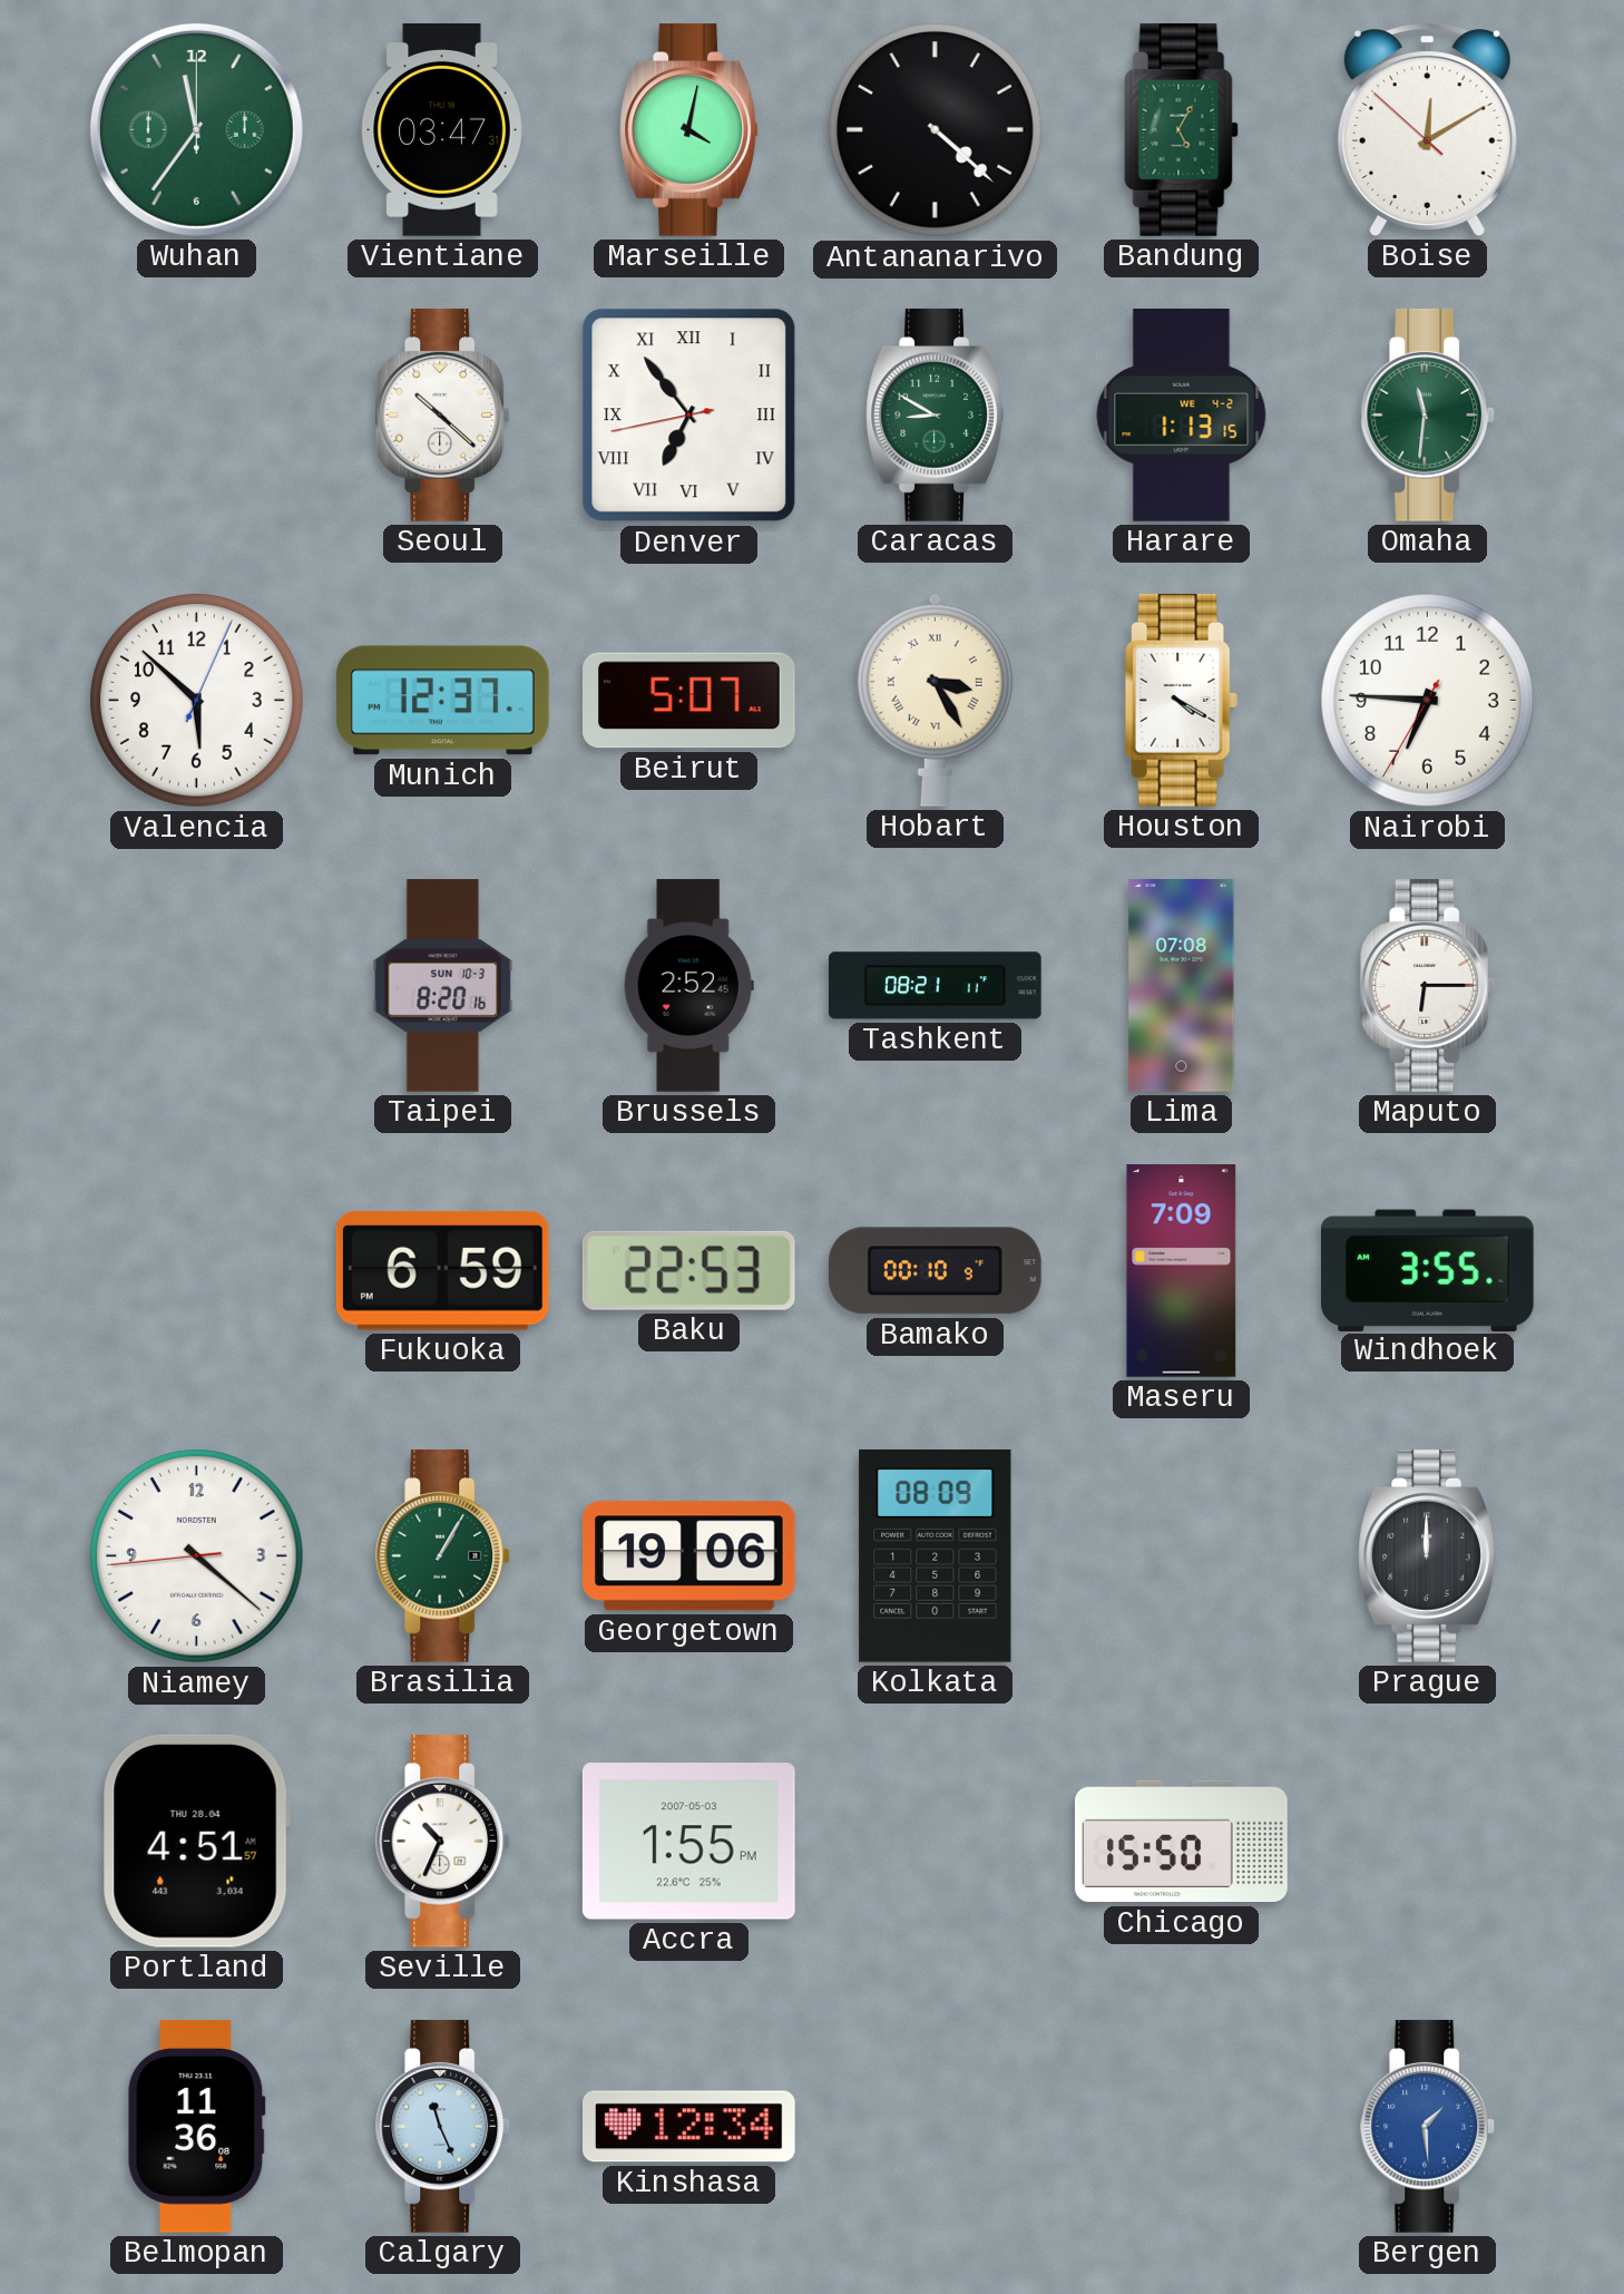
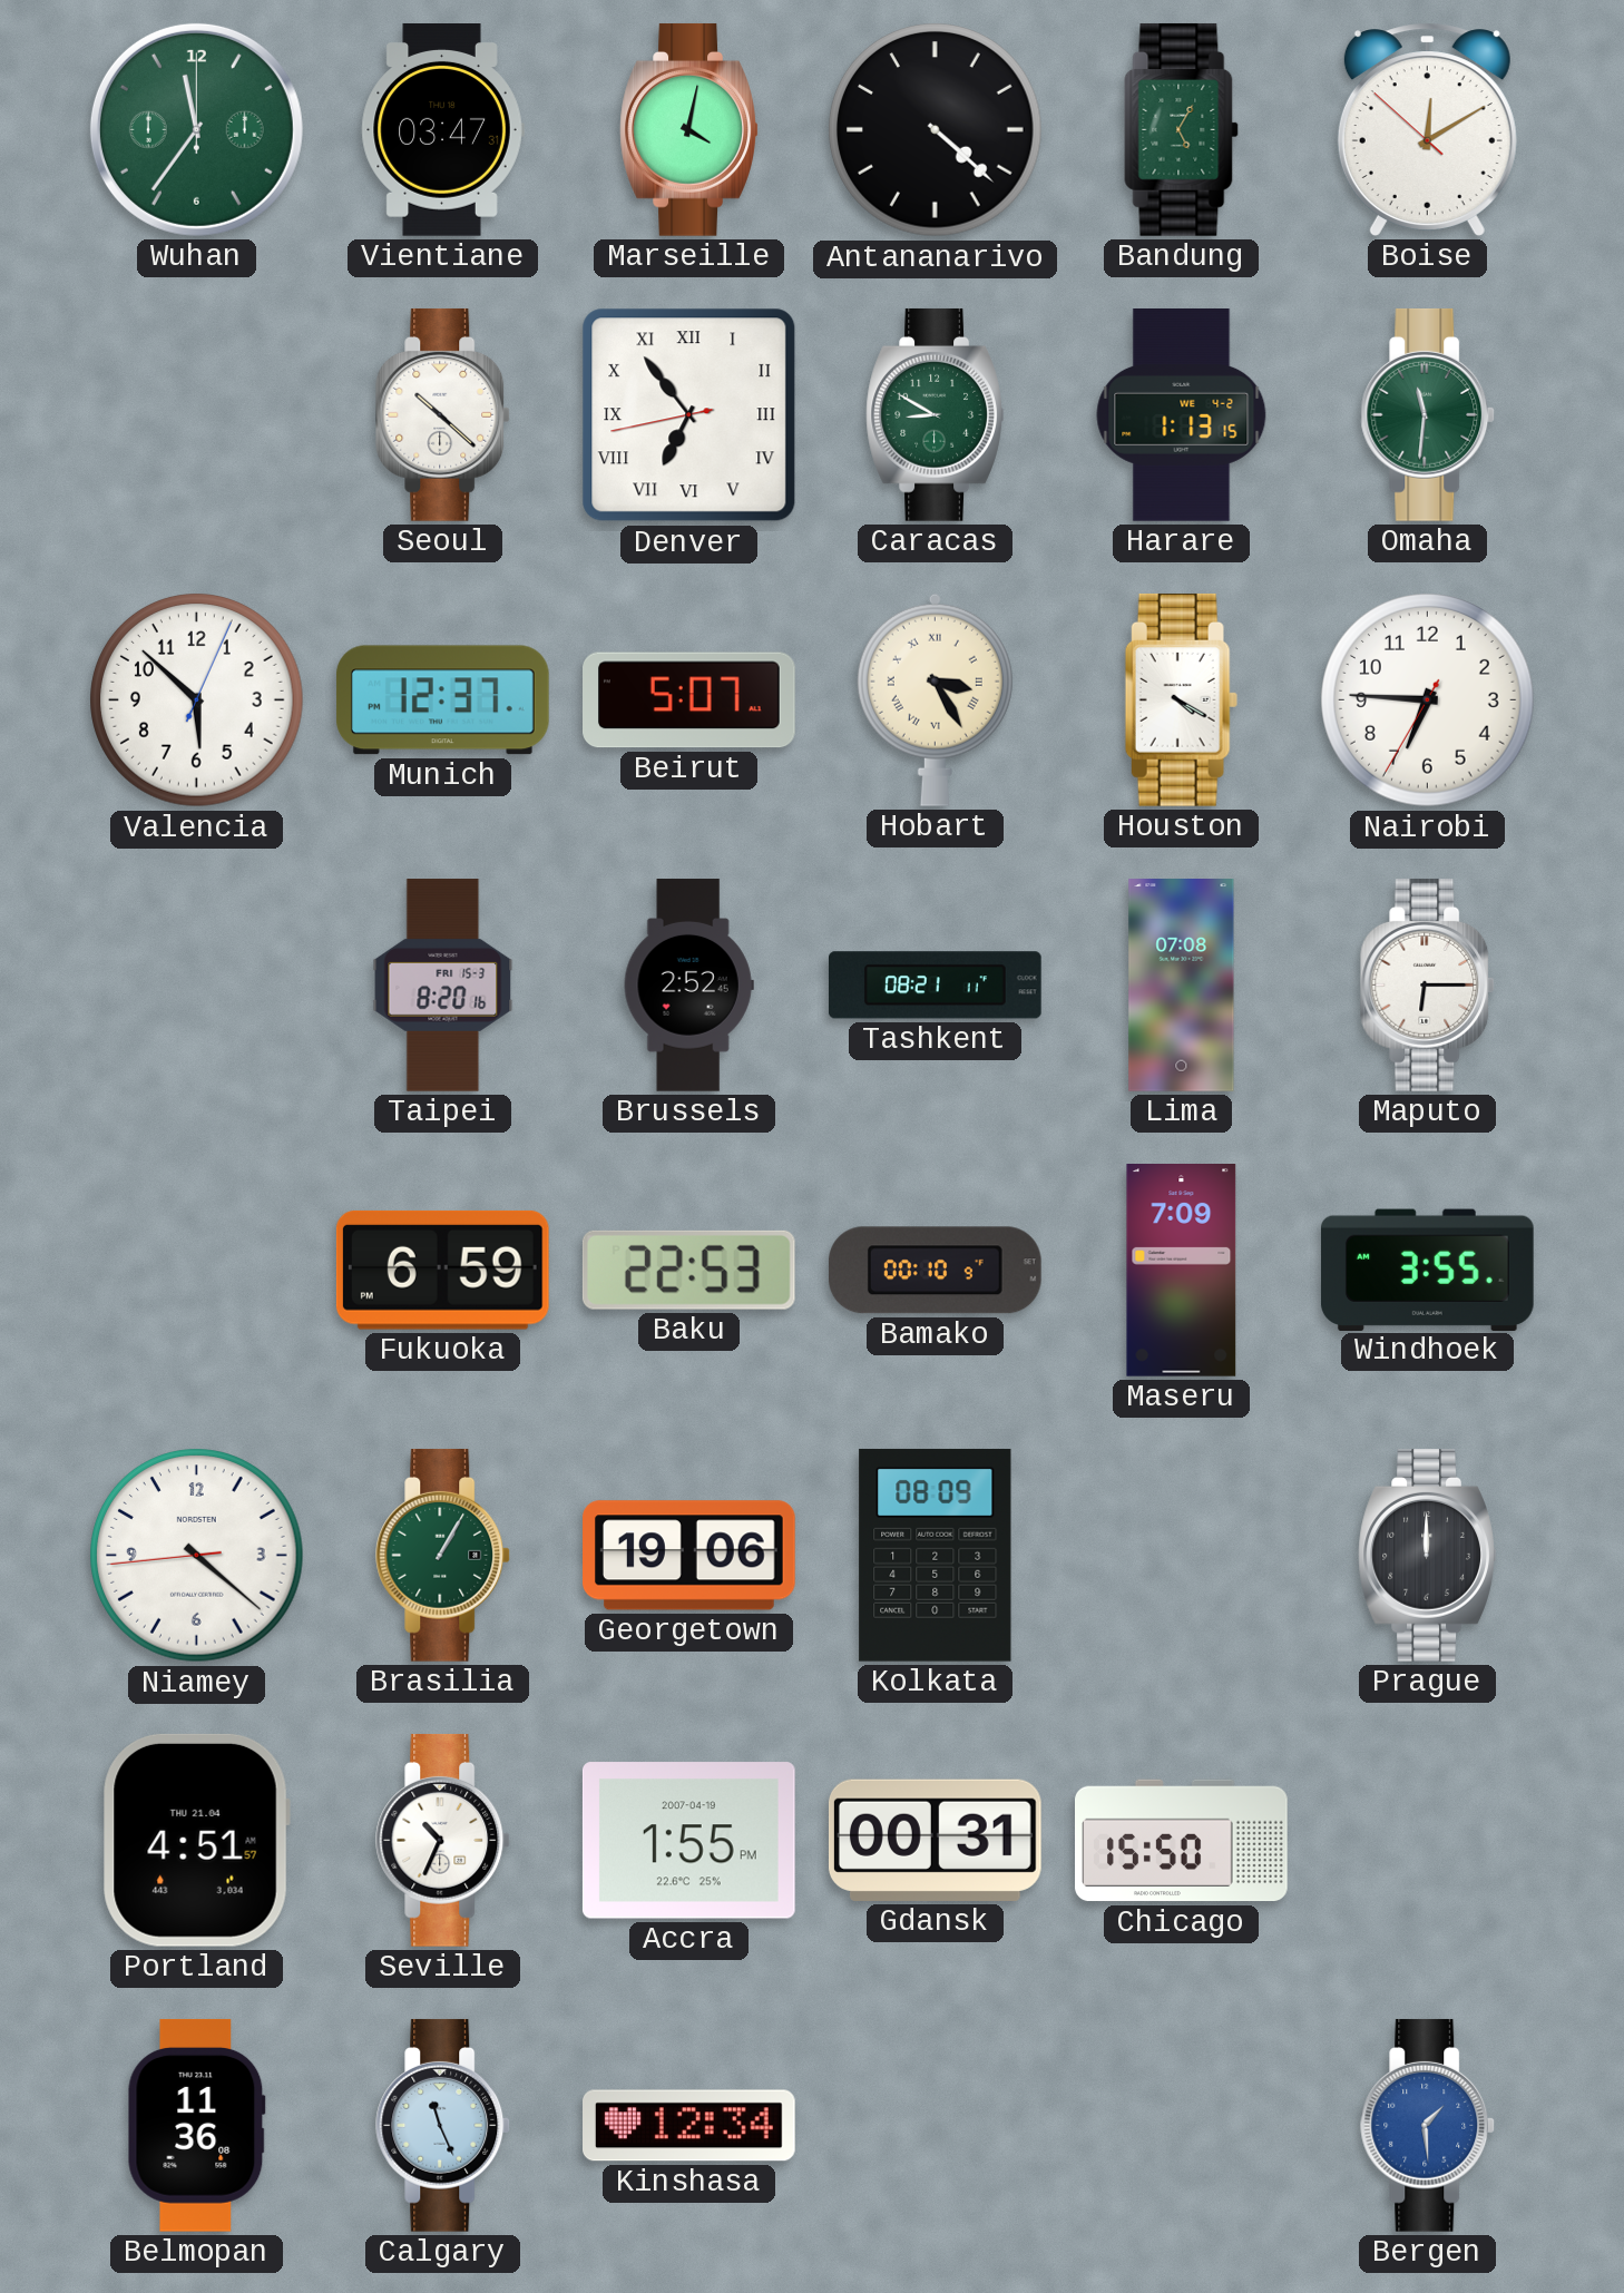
Taipei date: SUN 10-3 -> FRI 15-3
Portland date: THU 28.04 -> THU 21.04
Accra date: 2007-05-03 -> 2007-04-19
Gdansk: none -> 00:31
